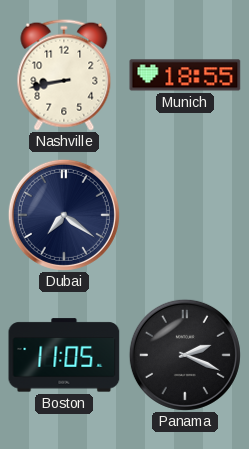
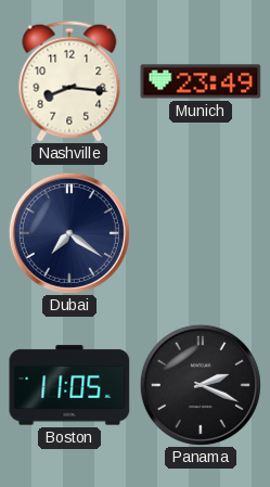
Nashville: 8:43 -> 8:16
Munich: 18:55 -> 23:49
